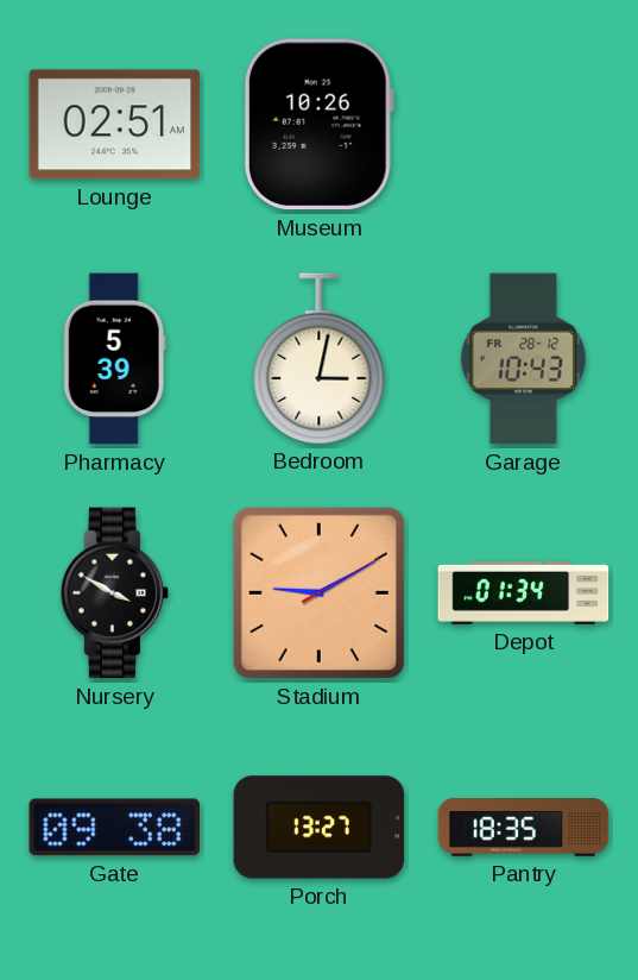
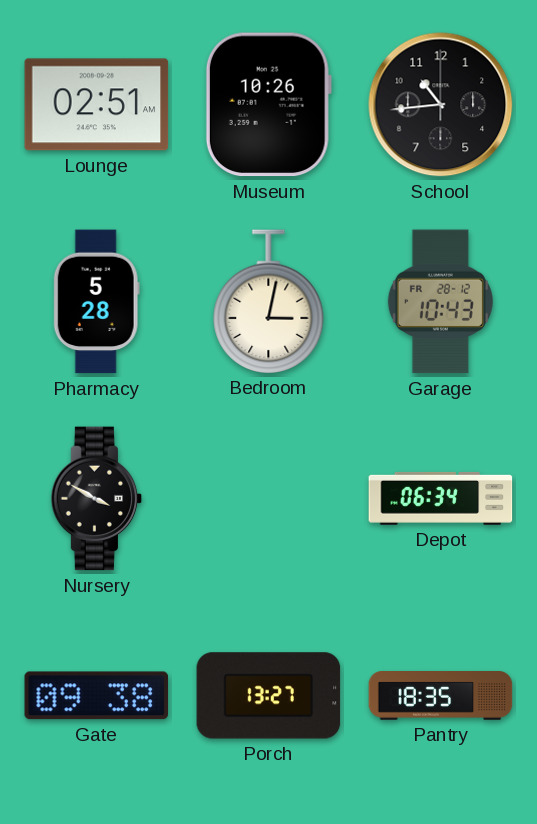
School: none -> 10:44
Pharmacy: 5:39 -> 5:28
Stadium: 9:10 -> none
Depot: 01:34 -> 06:34
